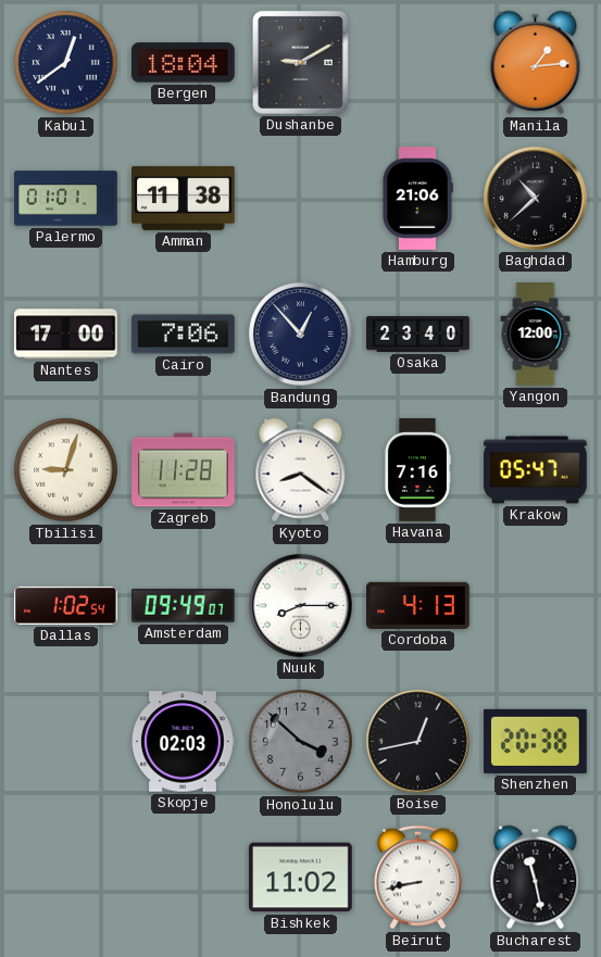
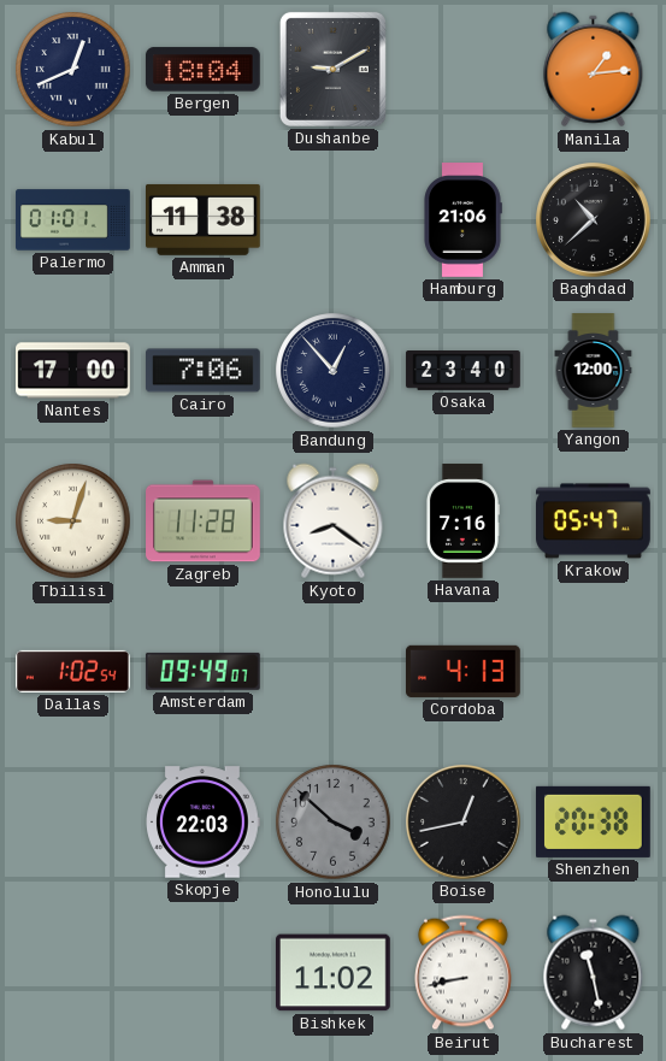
Kabul: 12:39 -> 12:41
Nuuk: 8:15 -> none
Skopje: 02:03 -> 22:03
